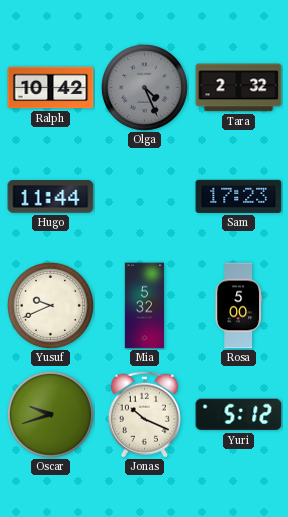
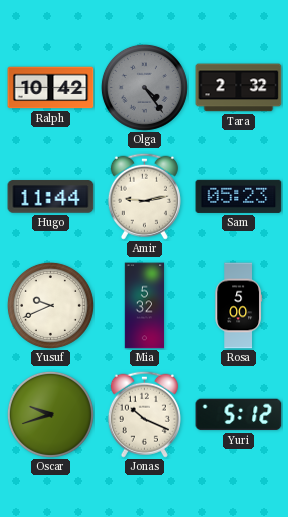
Olga: 4:26 -> 4:24
Amir: none -> 9:13
Sam: 17:23 -> 05:23
